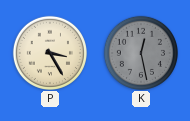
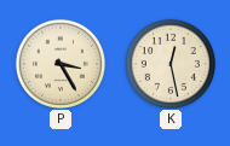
K dial: grey -> cream
